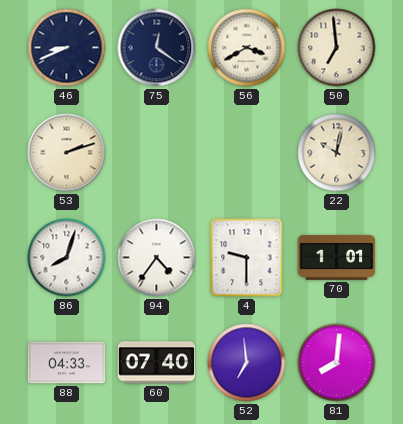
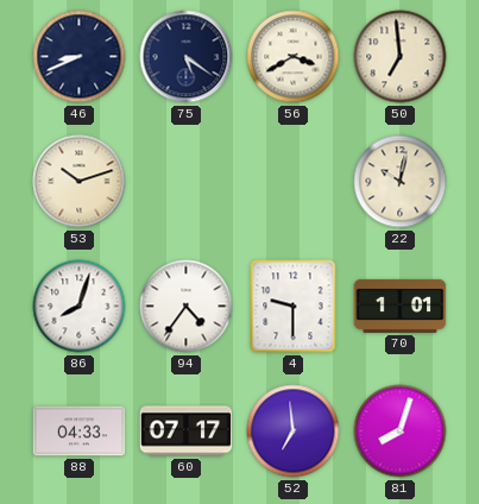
75: 12:21 -> 5:21
53: 2:12 -> 10:12
60: 07:40 -> 07:17
81: 8:01 -> 8:03
